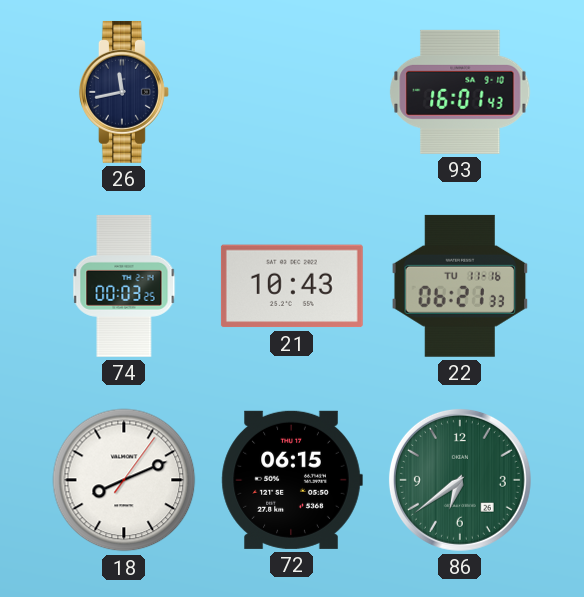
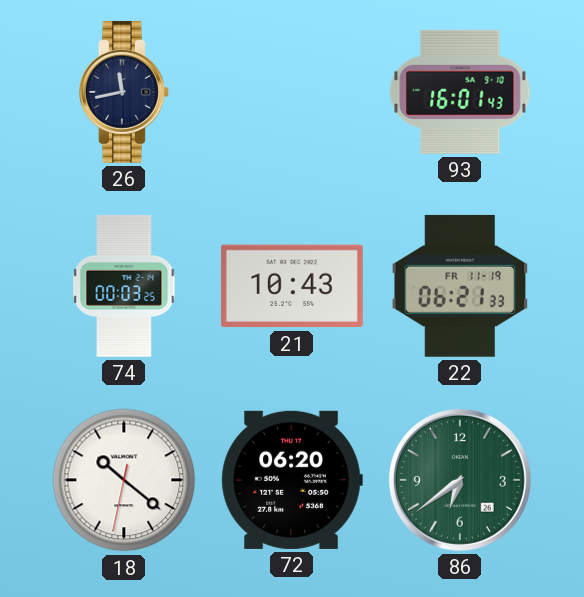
22 date: TU 11-16 -> FR 11-19
18: 8:11 -> 10:21
72: 06:15 -> 06:20
